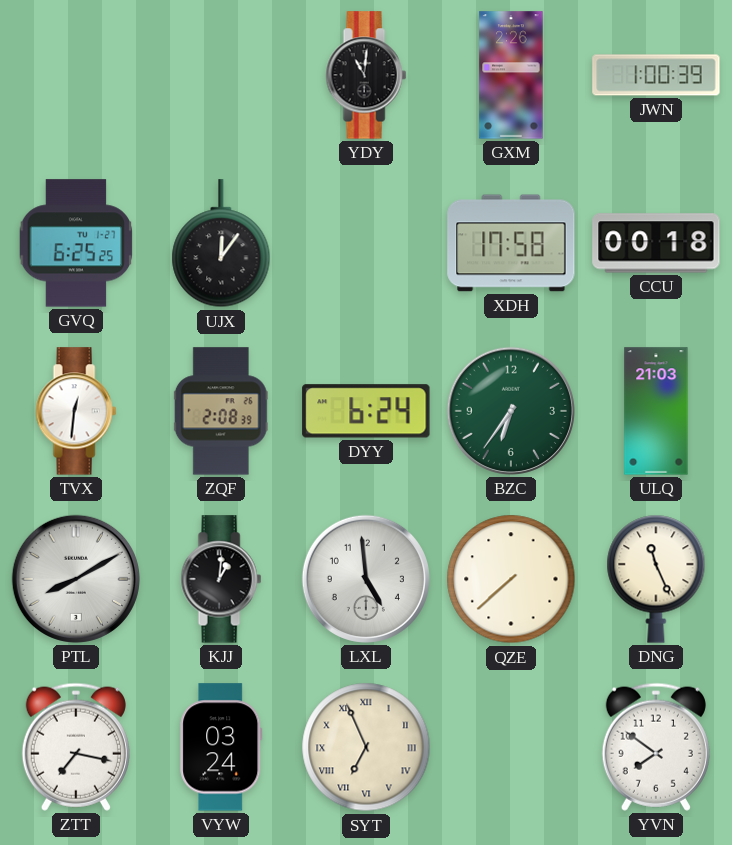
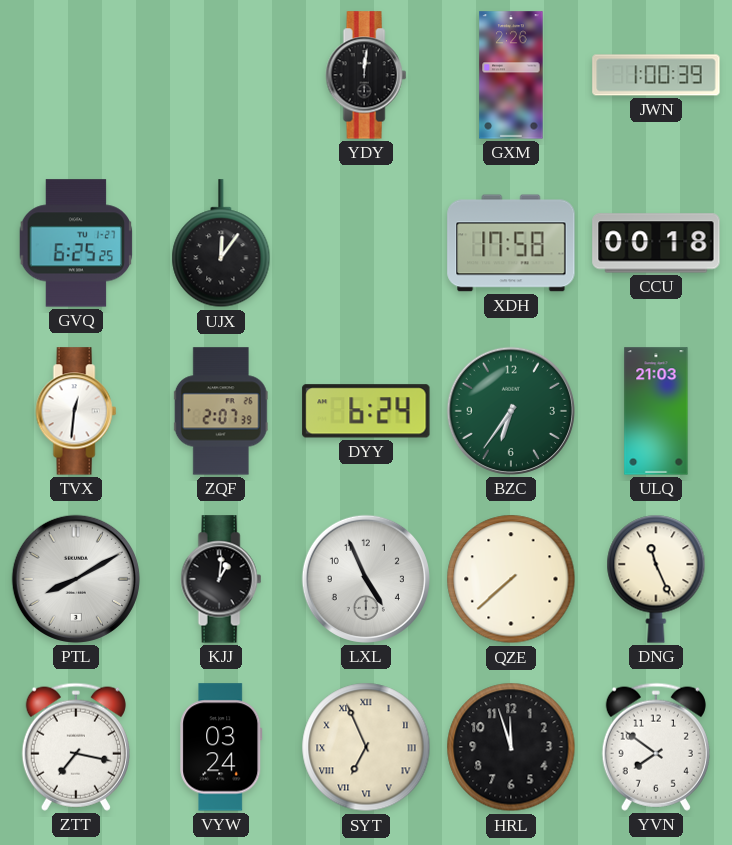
YDY: 11:01 -> 12:01
ZQF: 2:08 -> 2:07
LXL: 4:59 -> 4:56
HRL: none -> 11:57
